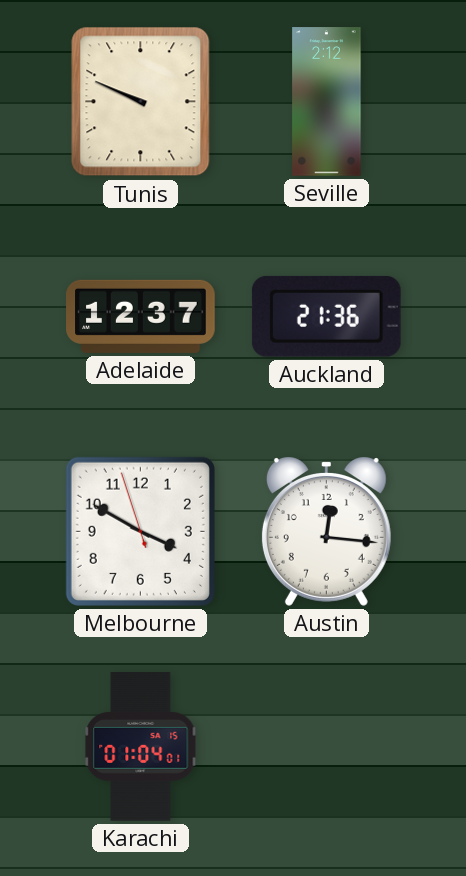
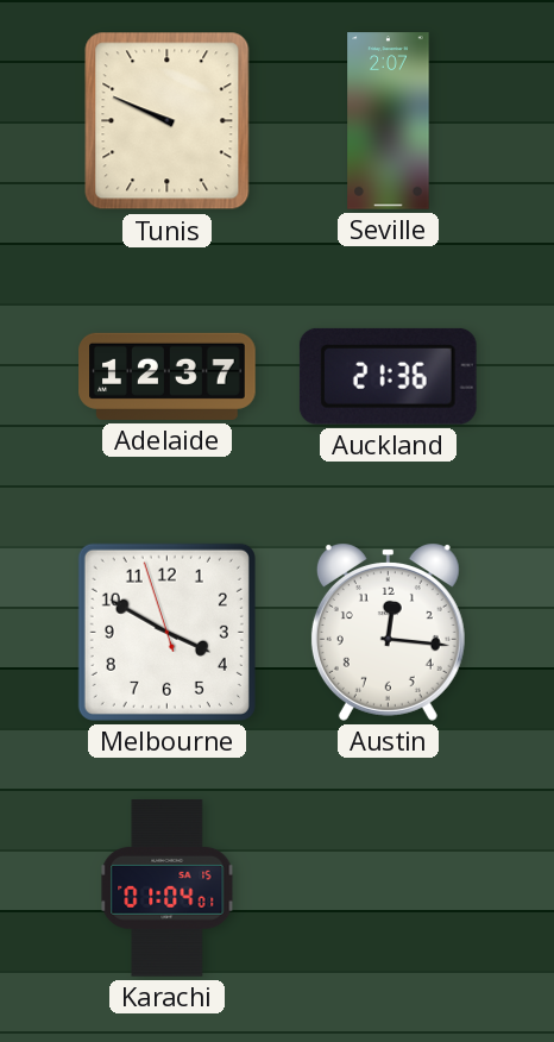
Seville: 2:12 -> 2:07
